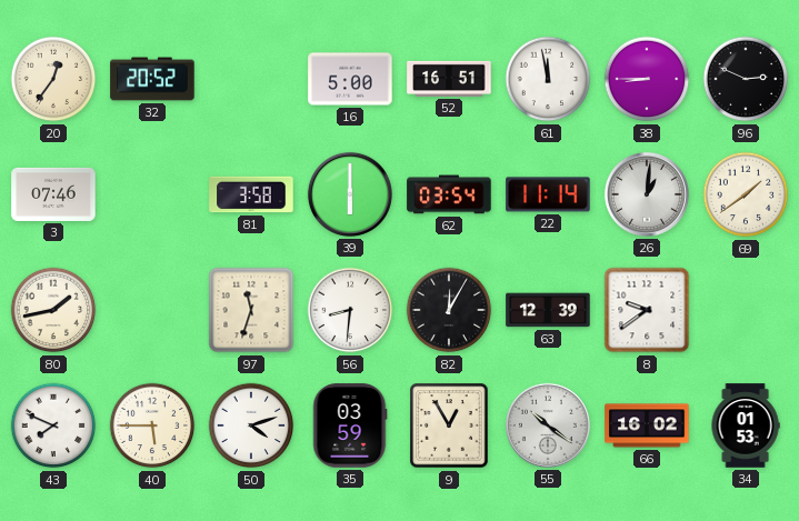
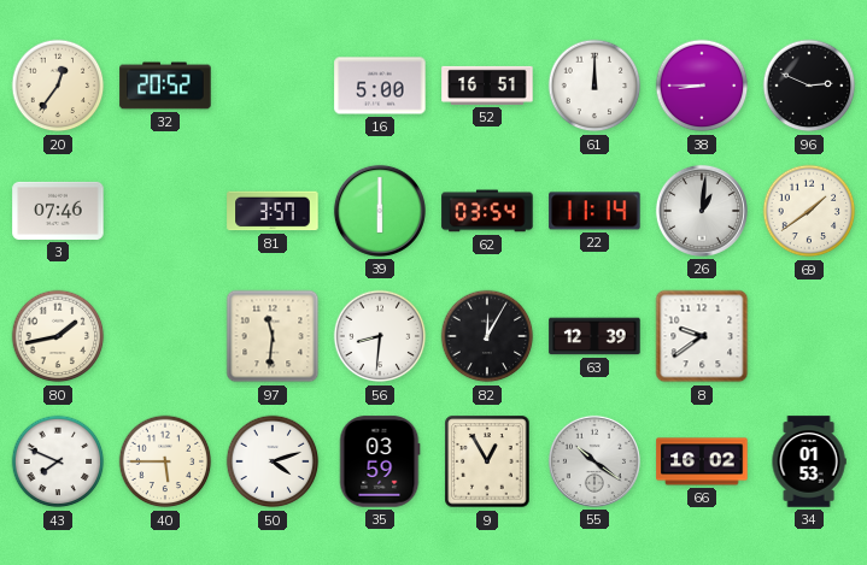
61: 11:58 -> 12:00
81: 3:58 -> 3:57
97: 11:33 -> 11:31
